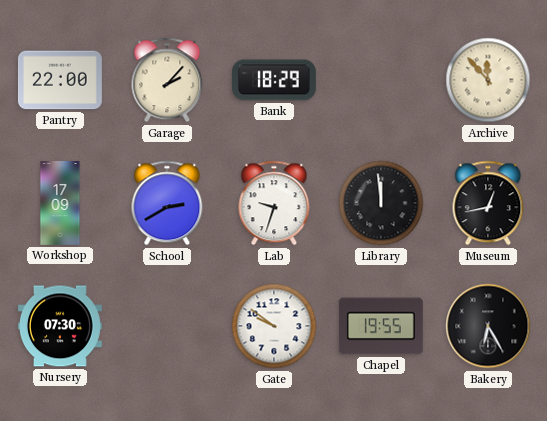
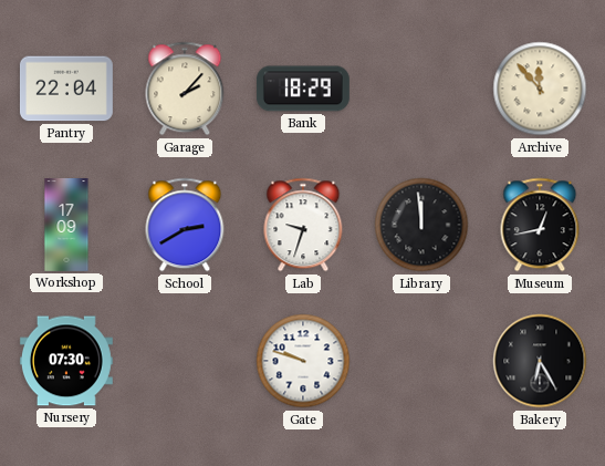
Pantry: 22:00 -> 22:04
Gate: 9:51 -> 9:48
Chapel: 19:55 -> none
